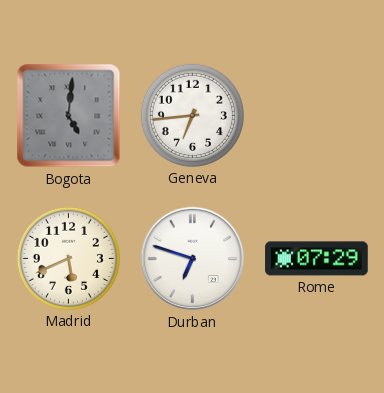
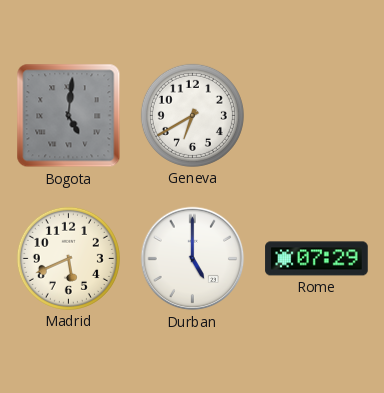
Geneva: 6:44 -> 6:40
Durban: 6:48 -> 5:00
